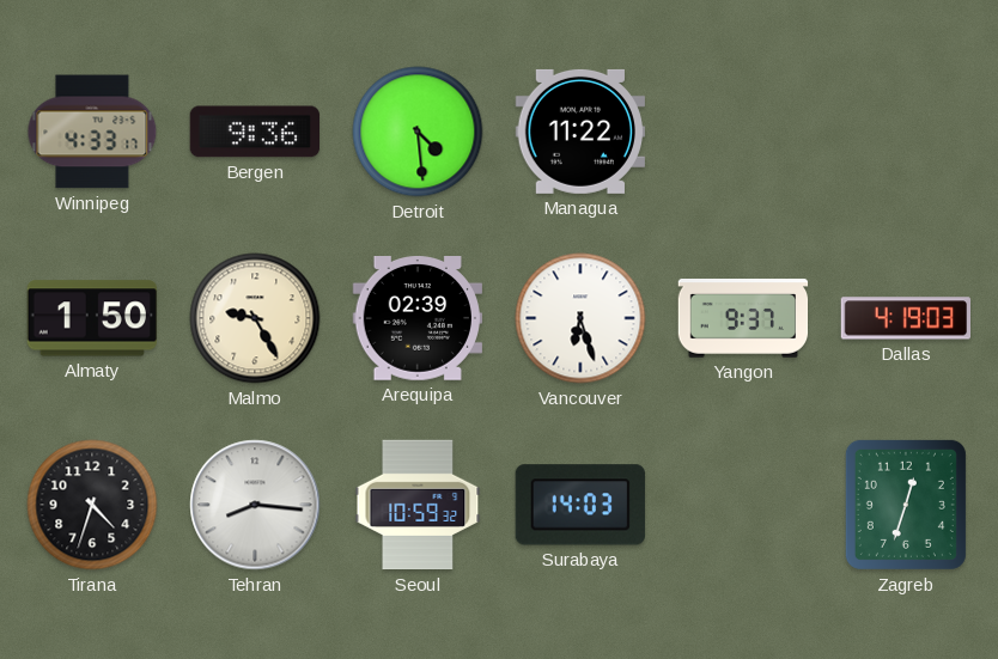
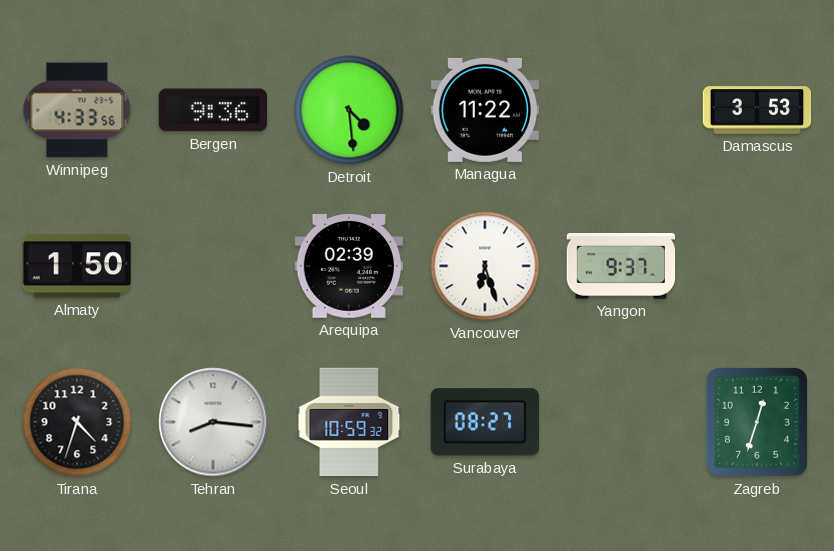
Winnipeg: 4:33:17 -> 4:33:56
Damascus: none -> 3:53
Malmo: 9:25 -> none
Dallas: 4:19 -> none
Surabaya: 14:03 -> 08:27
